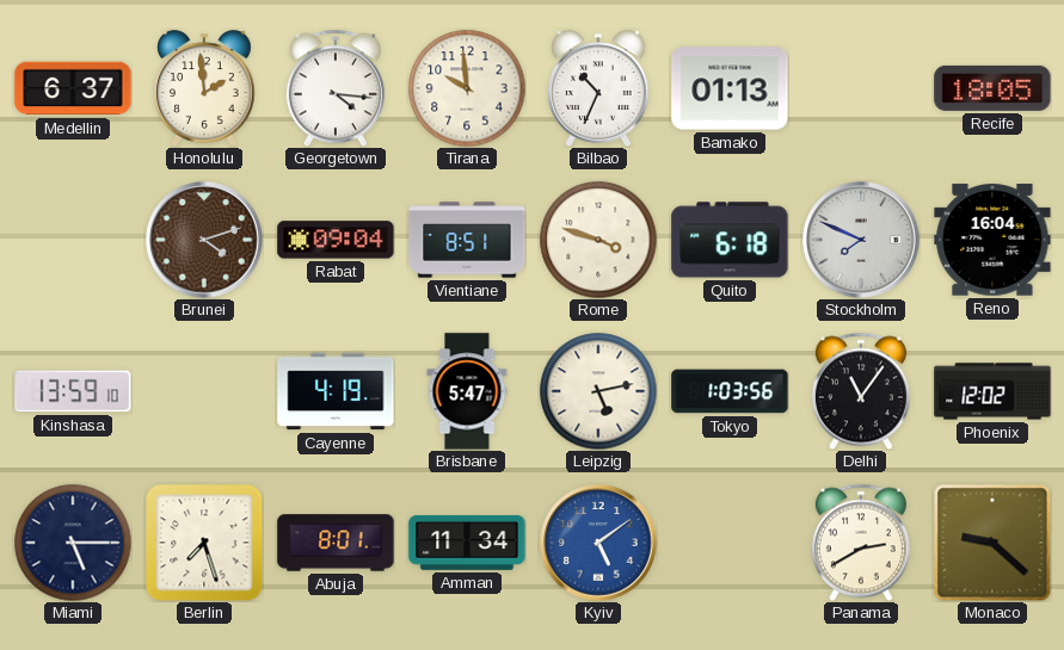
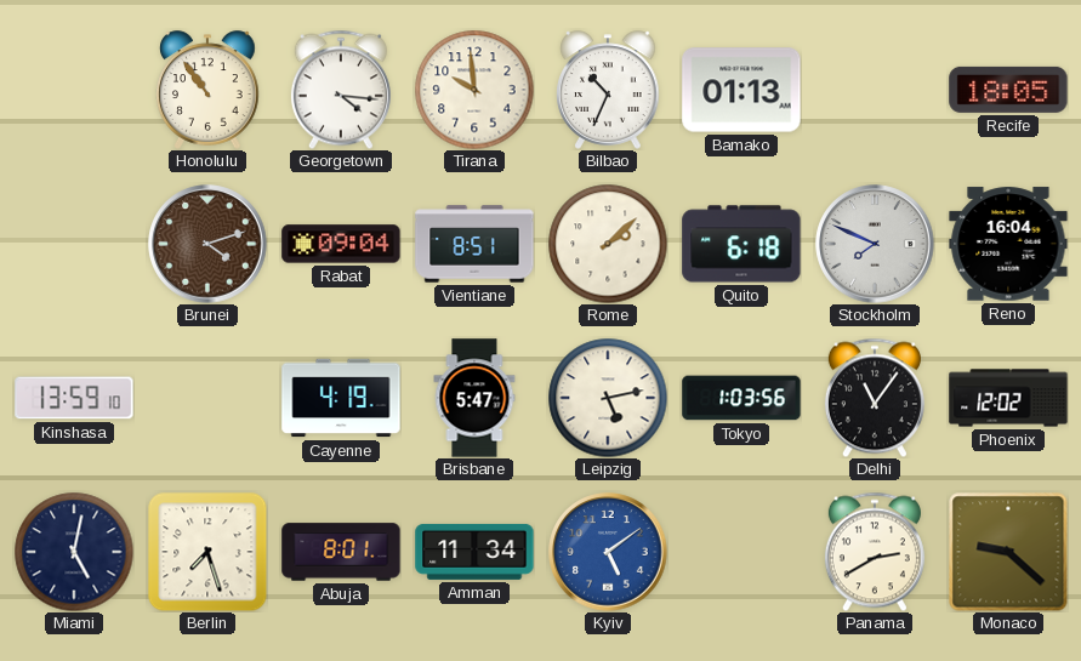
Medellin: 6:37 -> none
Honolulu: 1:59 -> 10:54
Rome: 3:48 -> 2:08
Miami: 5:15 -> 5:02
